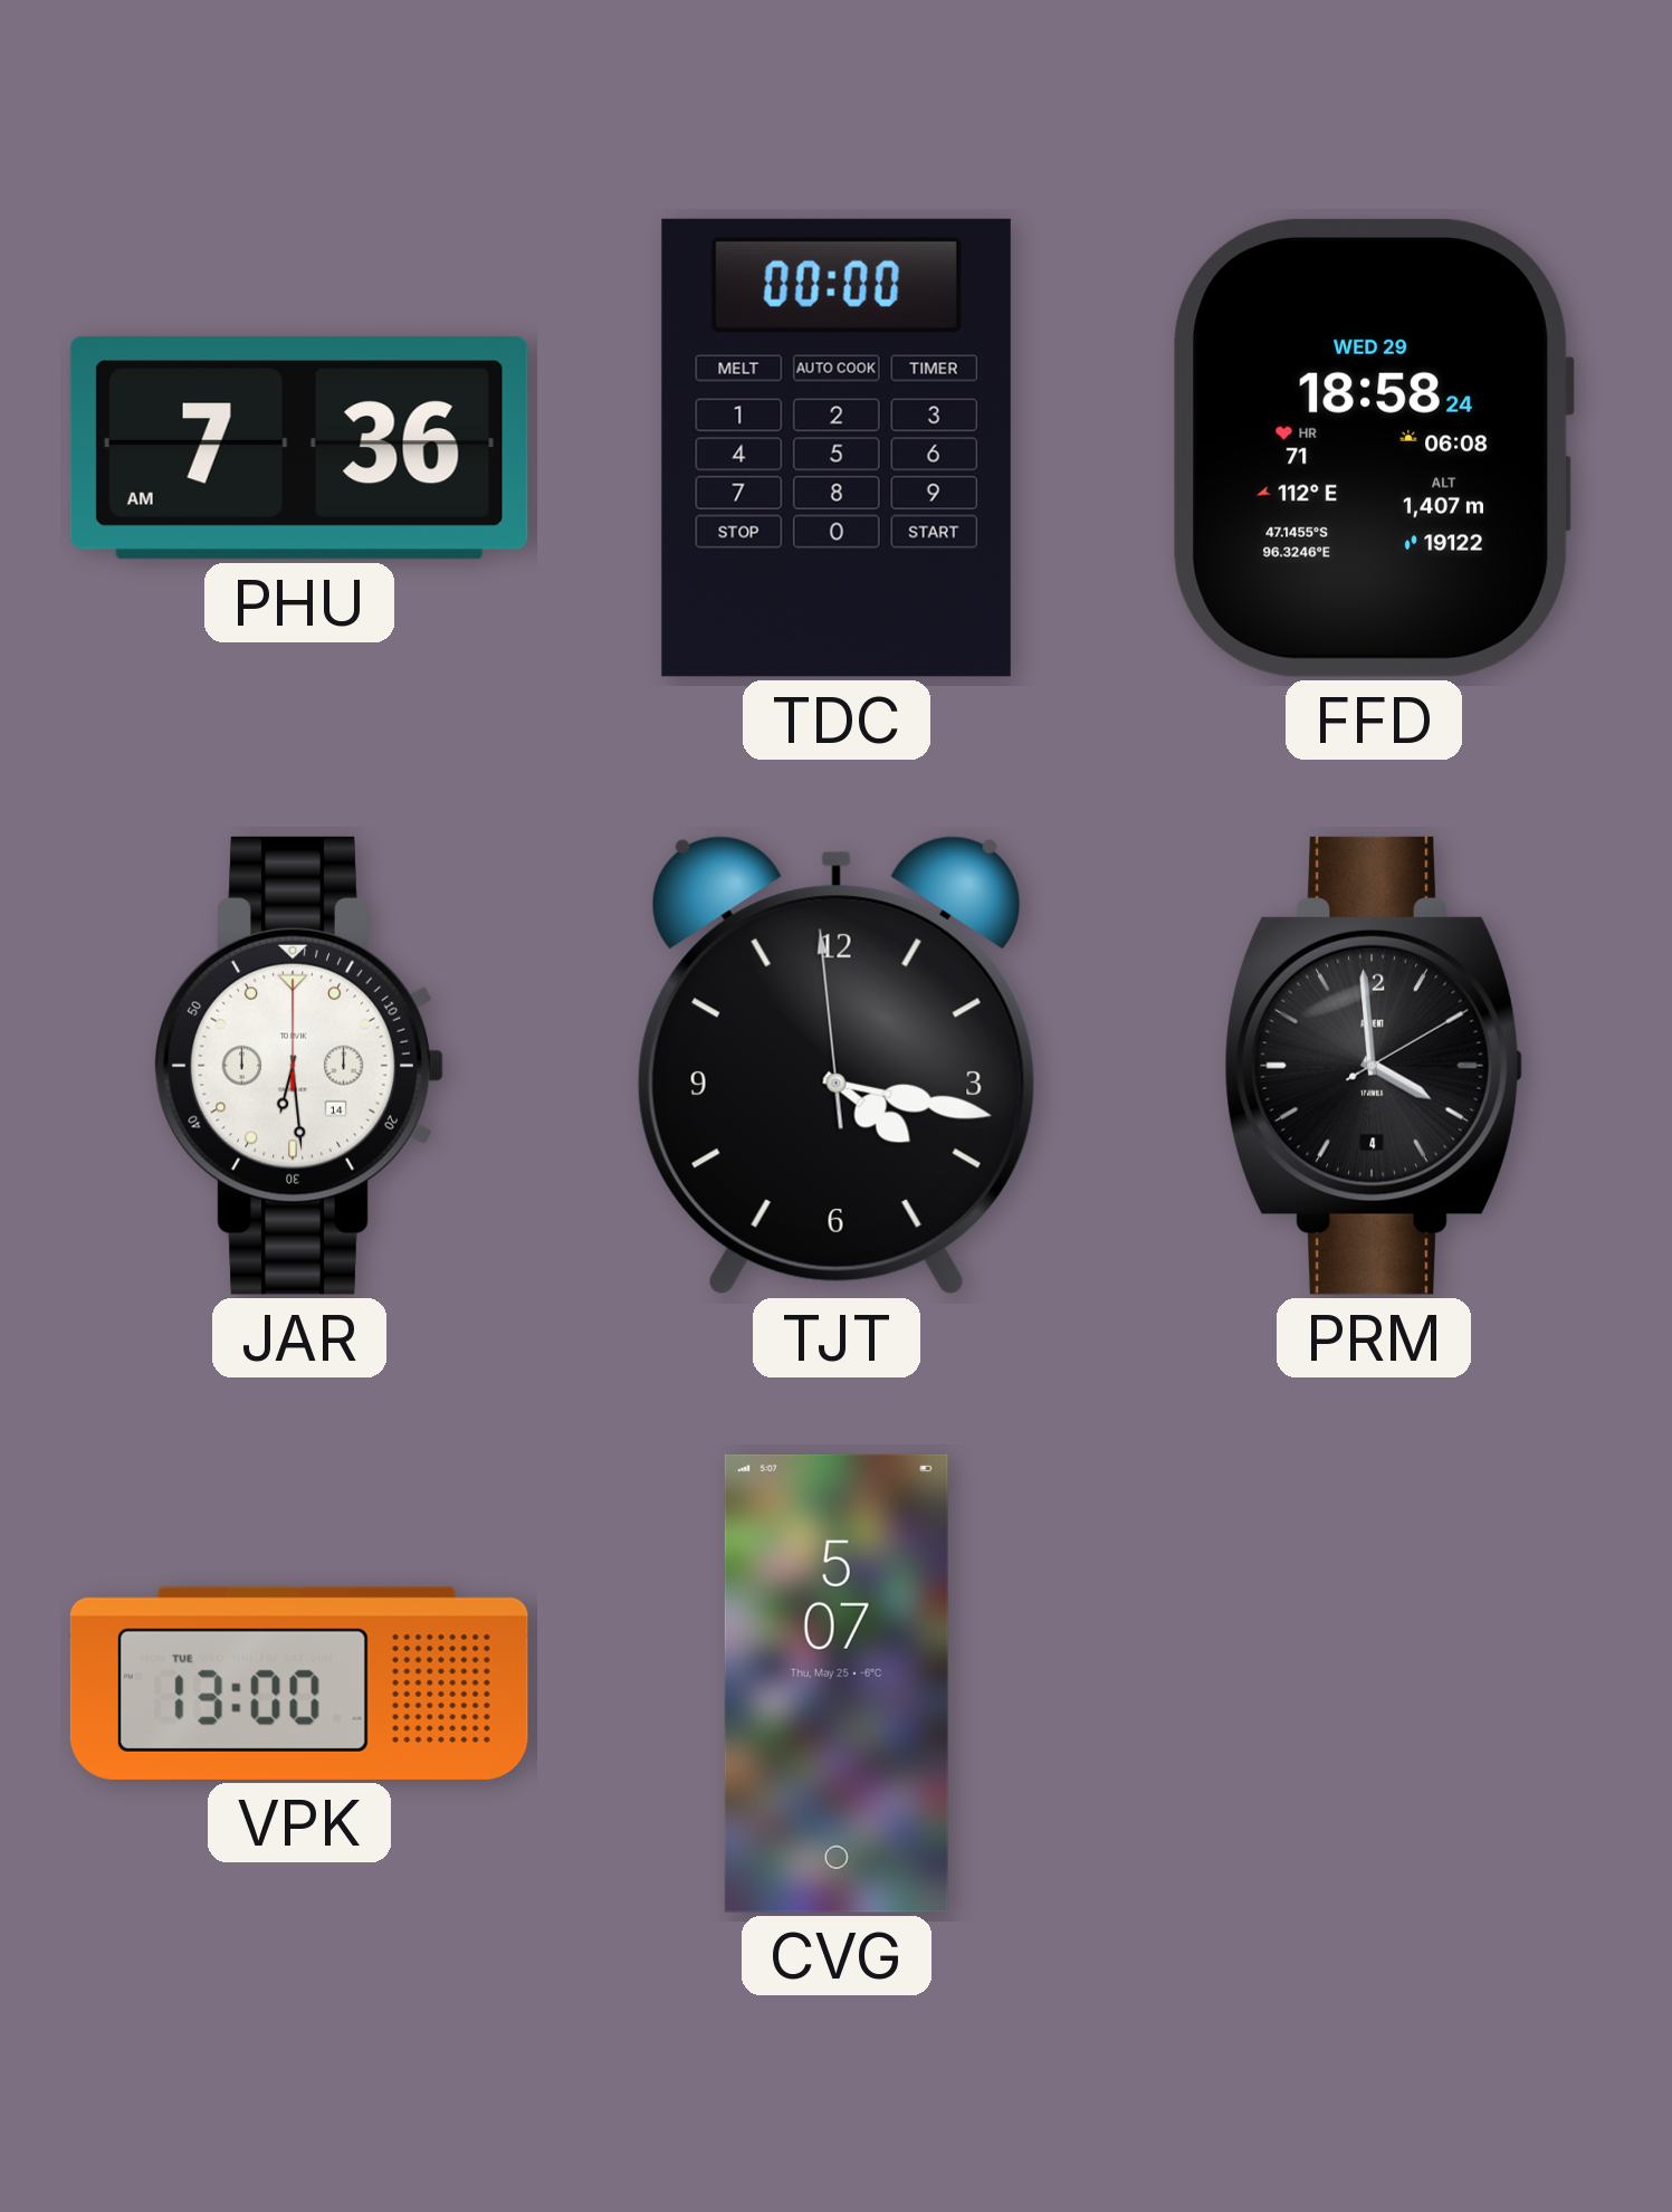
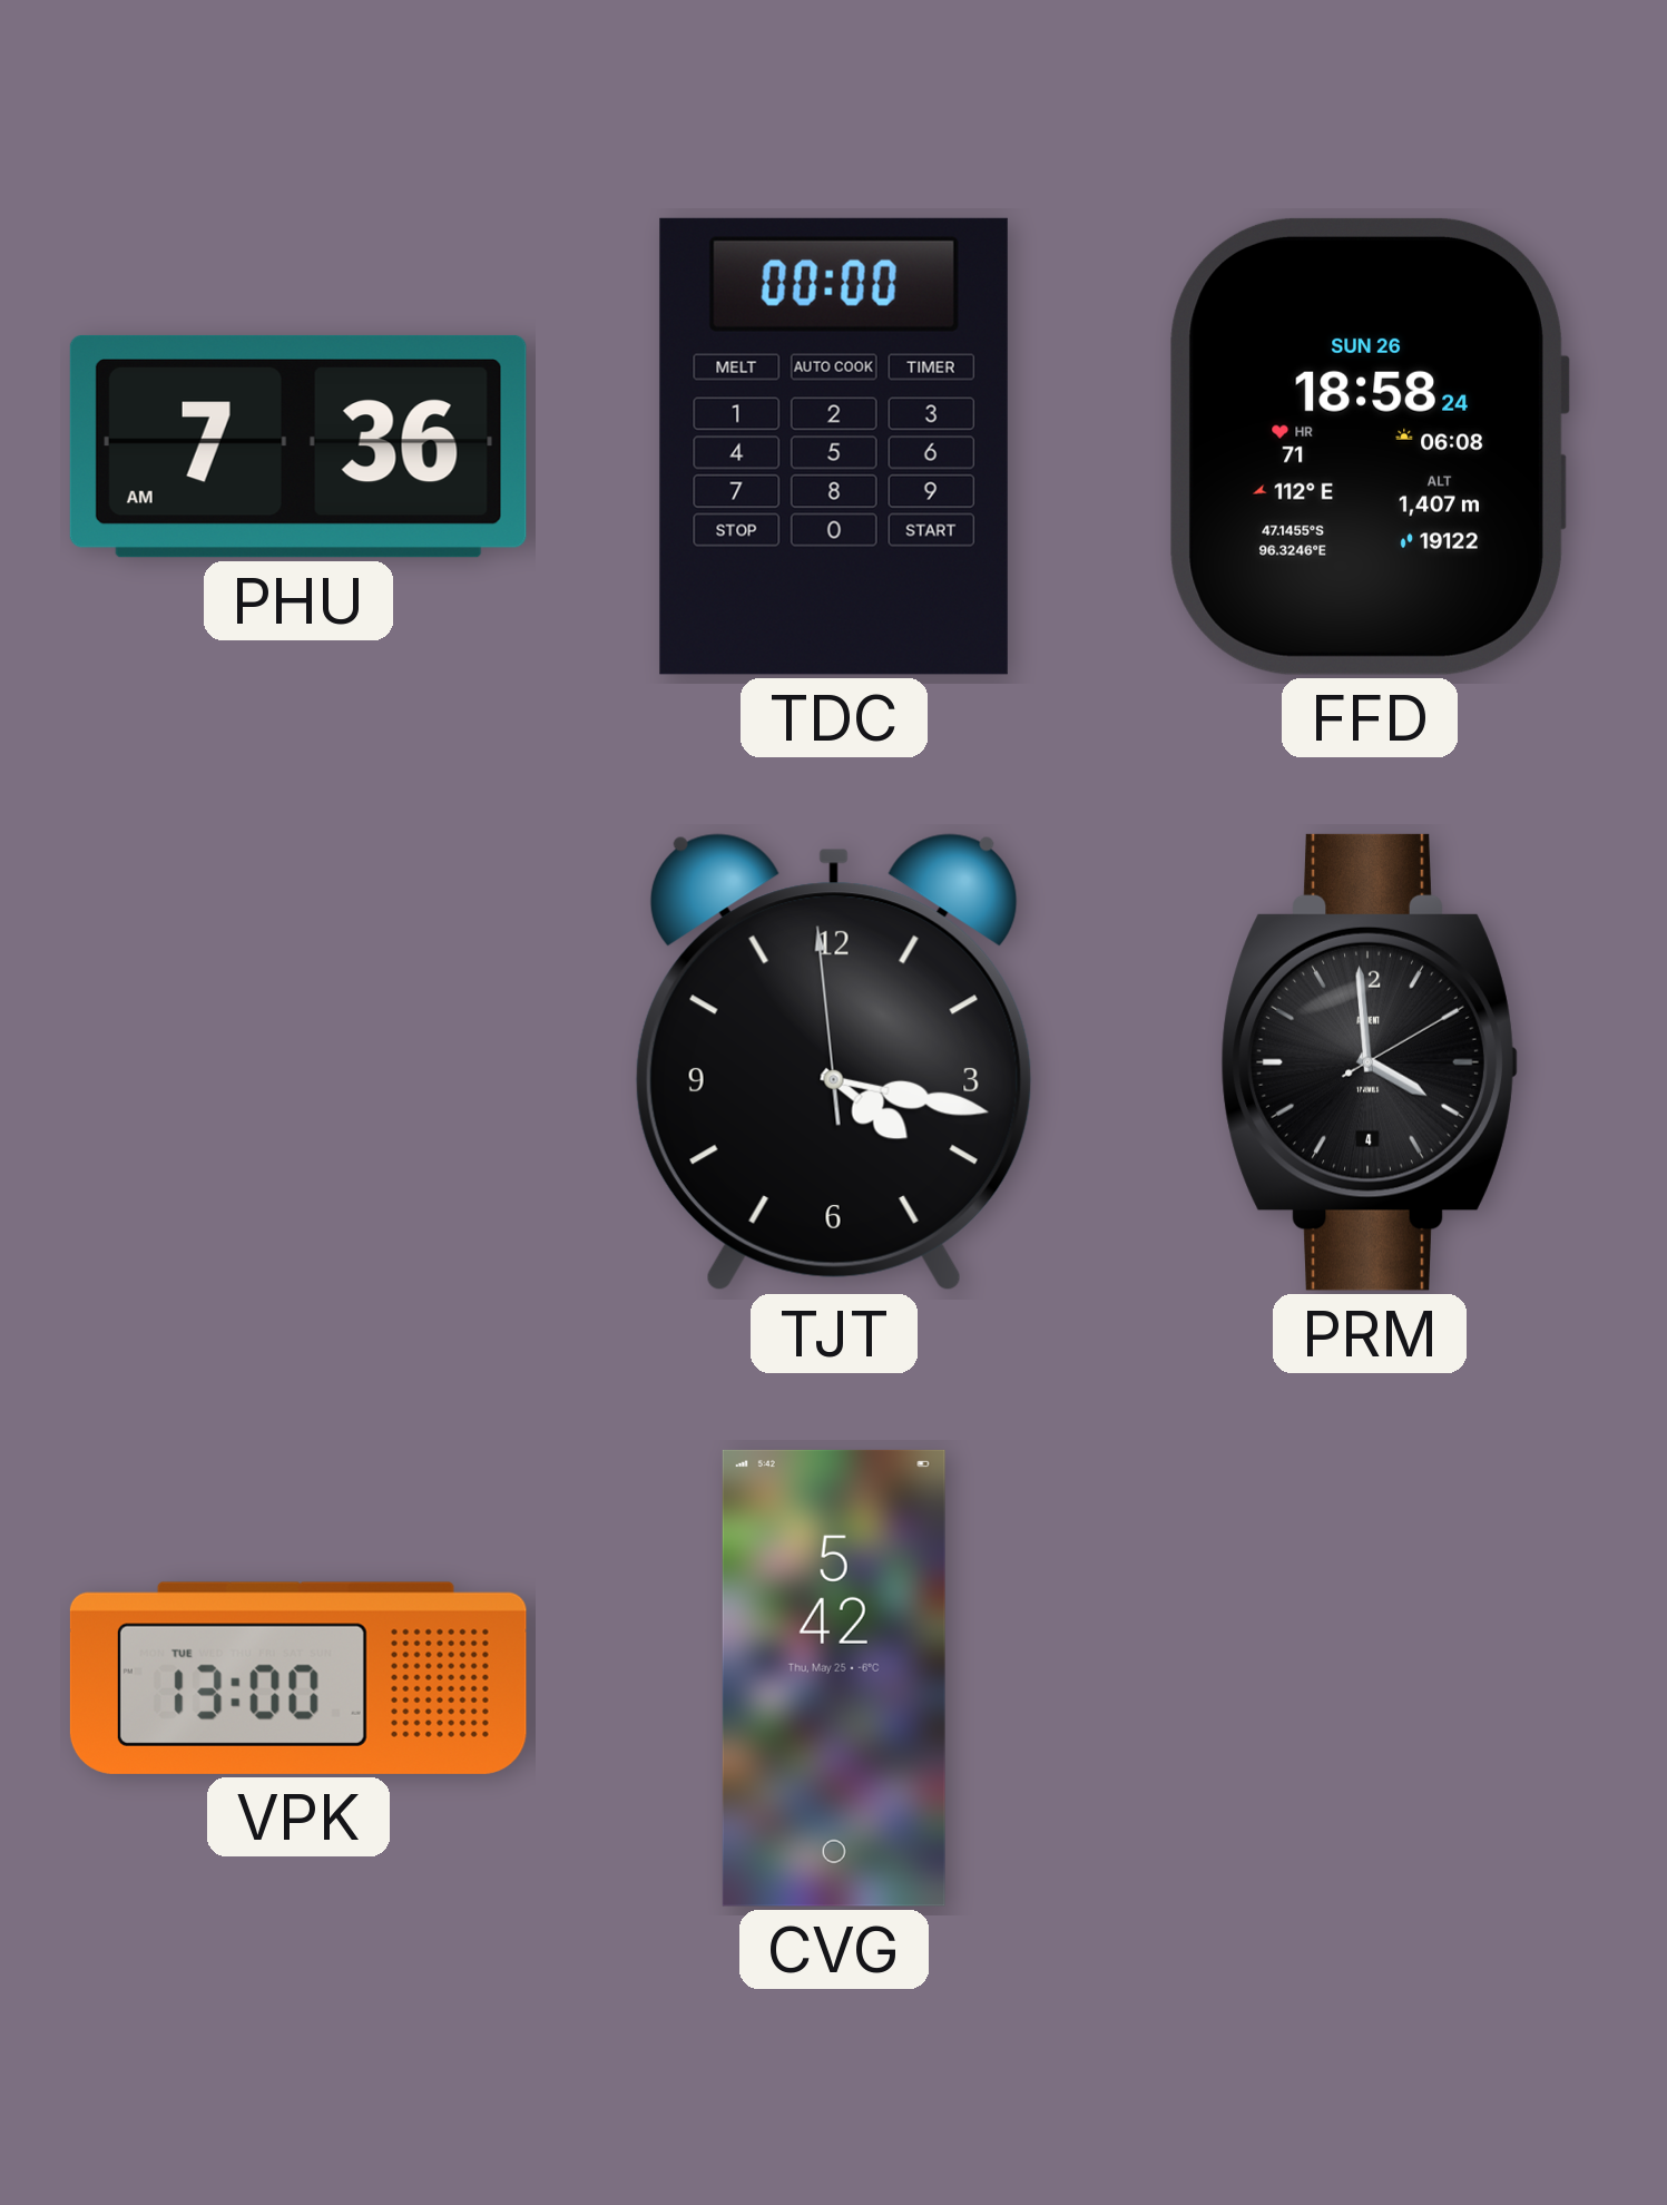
FFD date: WED 29 -> SUN 26
JAR: 6:29 -> none
CVG: 5:07 -> 5:42
